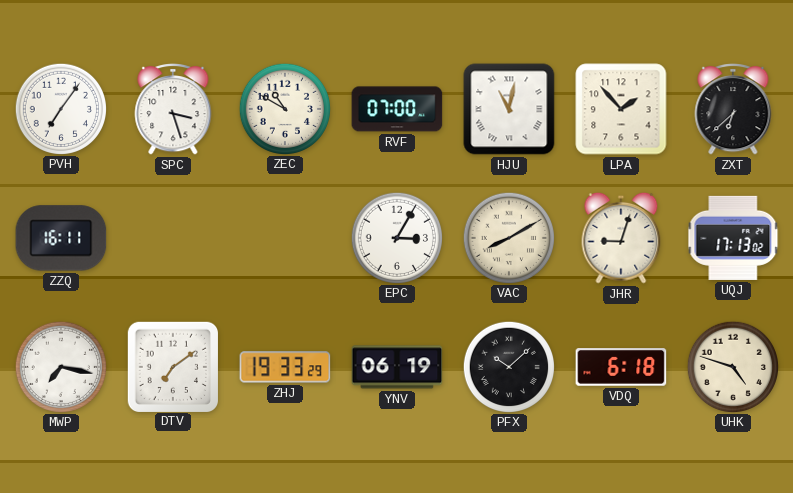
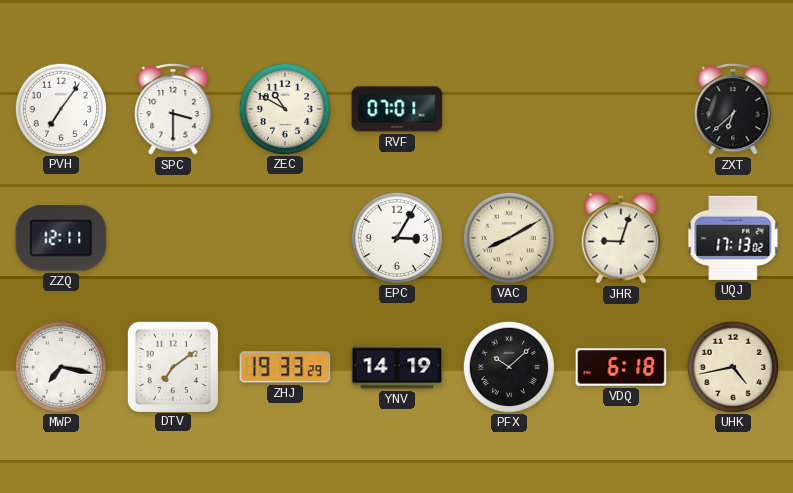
SPC: 3:27 -> 3:30
RVF: 07:00 -> 07:01
HJU: 11:02 -> none
LPA: 1:53 -> none
ZZQ: 16:11 -> 12:11
YNV: 06:19 -> 14:19
UHK: 4:48 -> 4:43
